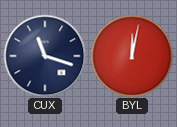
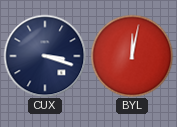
CUX: 11:18 -> 3:18
